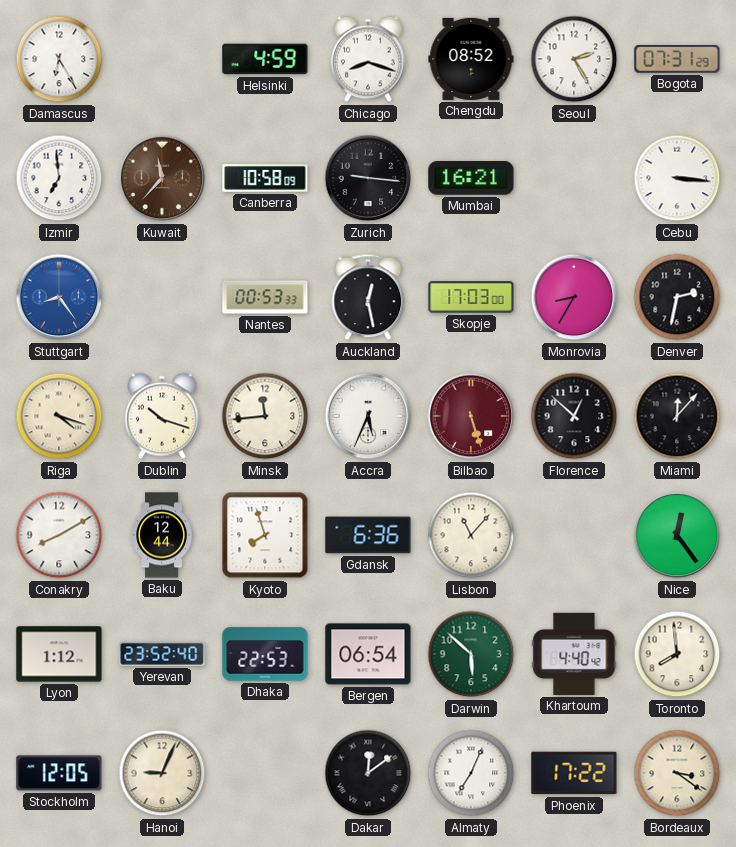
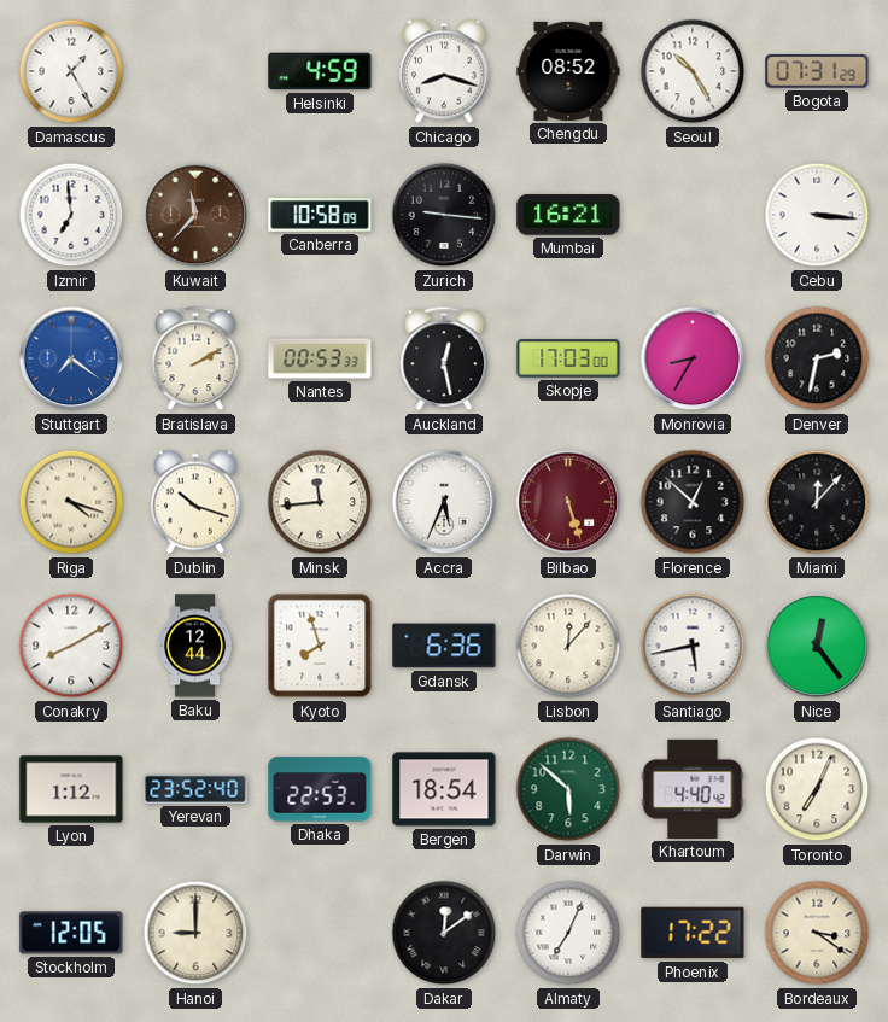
Damascus: 6:25 -> 1:25
Seoul: 2:25 -> 10:25
Stuttgart: 8:24 -> 7:21
Bratislava: none -> 2:10
Lisbon: 11:07 -> 12:07
Santiago: none -> 5:43
Bergen: 06:54 -> 18:54
Toronto: 7:59 -> 7:04
Hanoi: 9:04 -> 9:00
